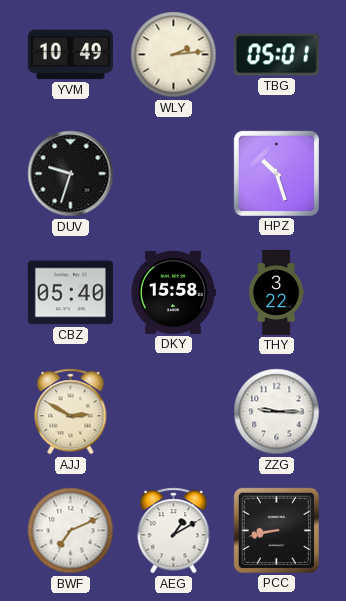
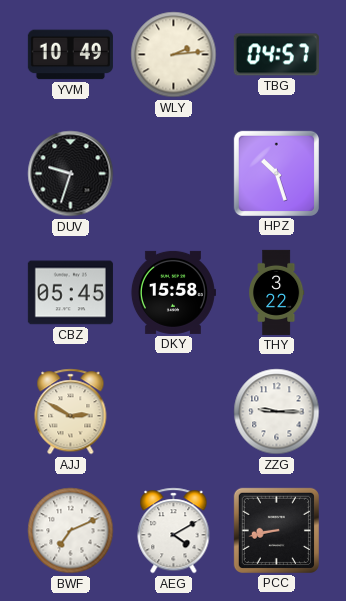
TBG: 05:01 -> 04:57
CBZ: 05:40 -> 05:45
AEG: 1:10 -> 4:10
